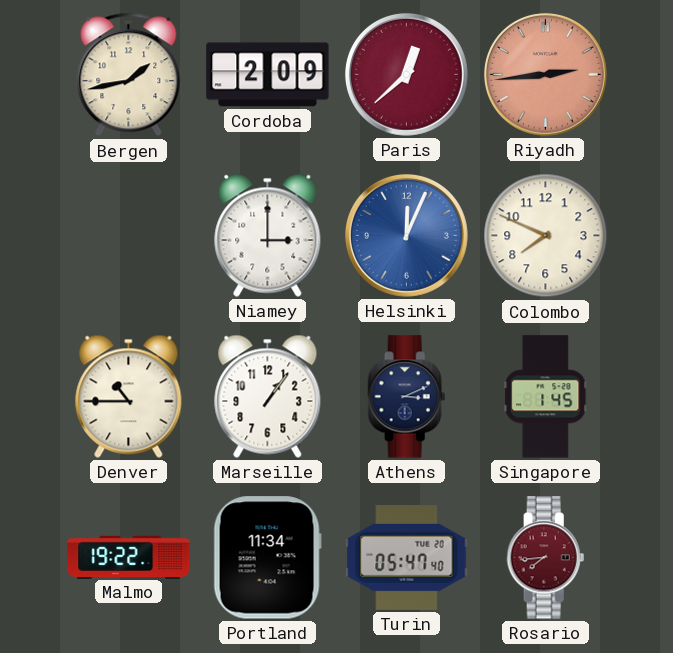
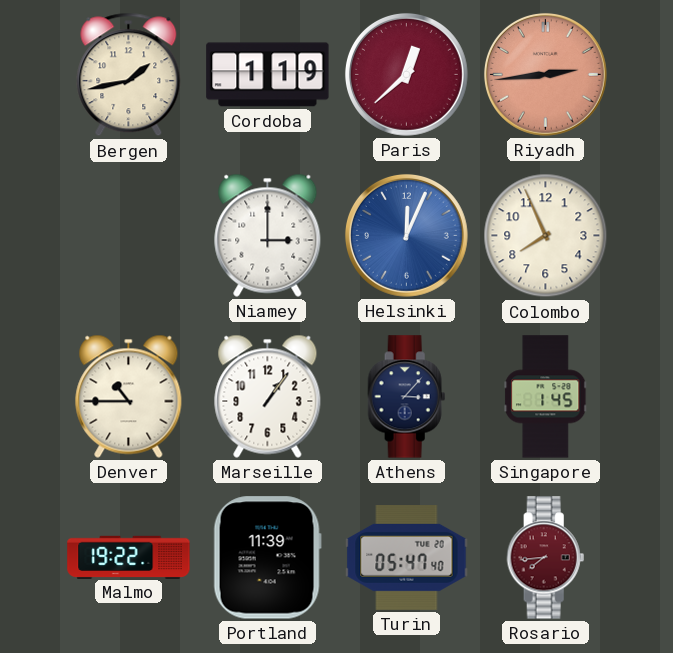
Cordoba: 2:09 -> 1:19
Colombo: 7:49 -> 7:56
Athens: 3:11 -> 3:07
Portland: 11:34 -> 11:39
